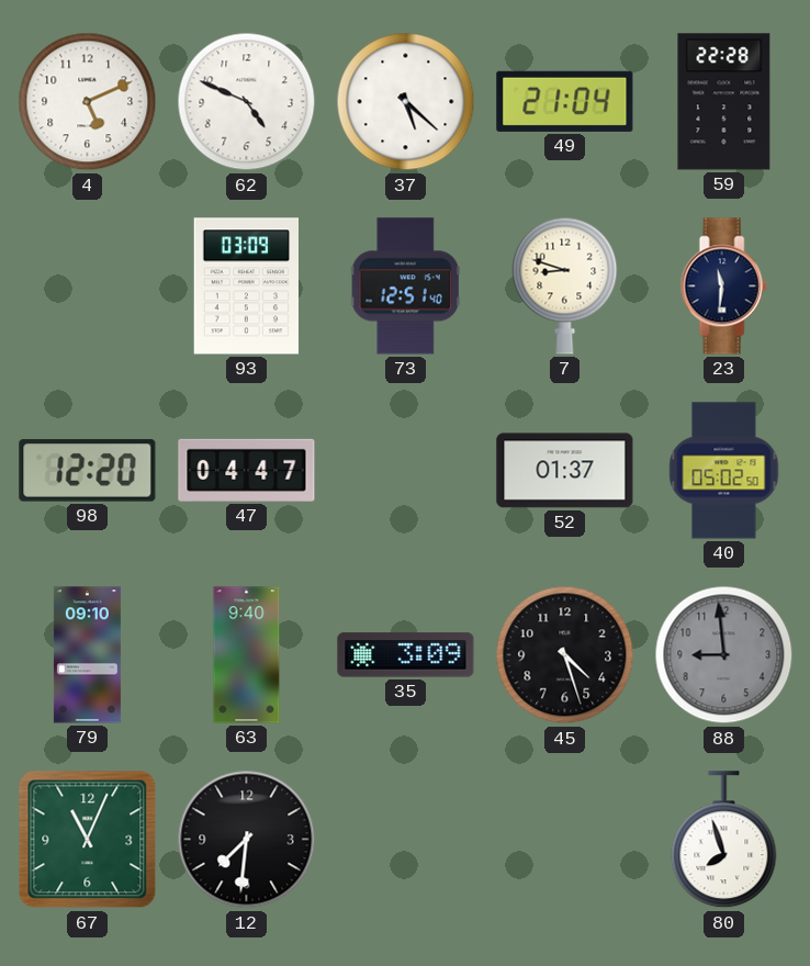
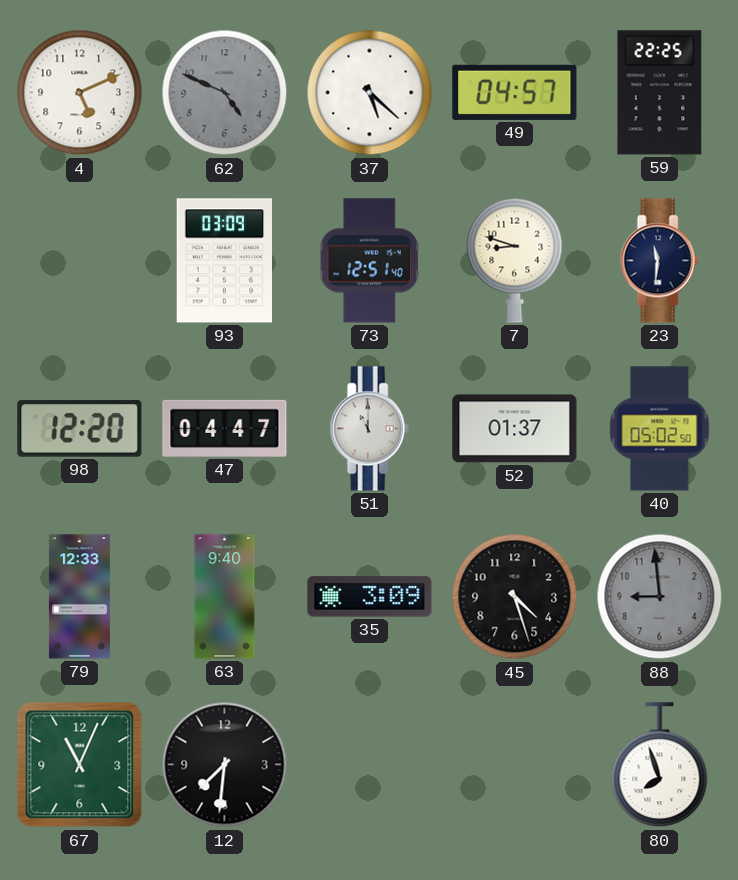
62 dial: white -> grey
49: 21:04 -> 04:57
59: 22:28 -> 22:25
51: none -> 11:00
79: 09:10 -> 12:33
